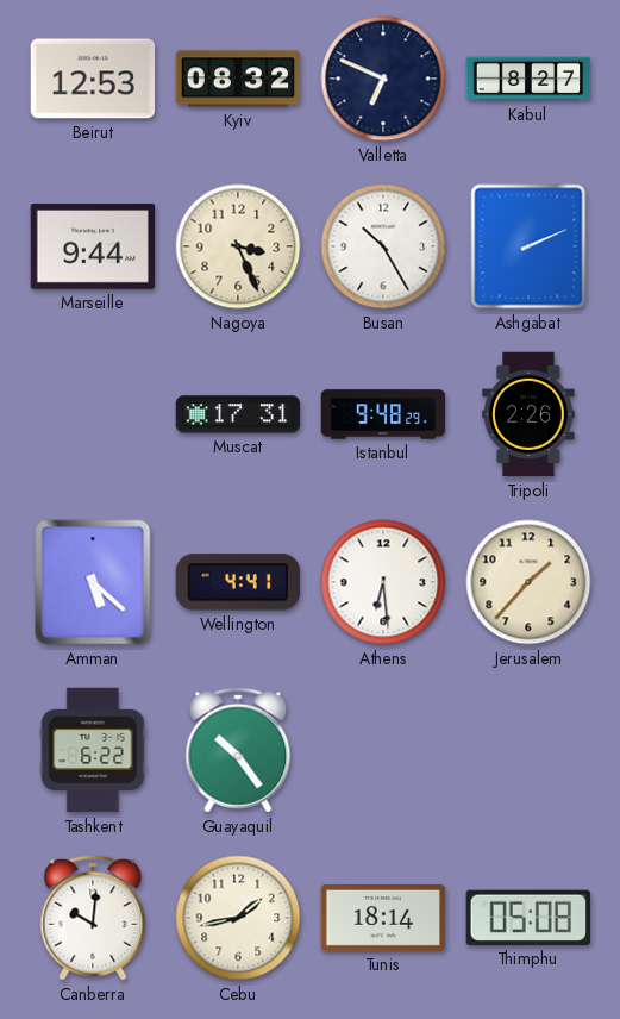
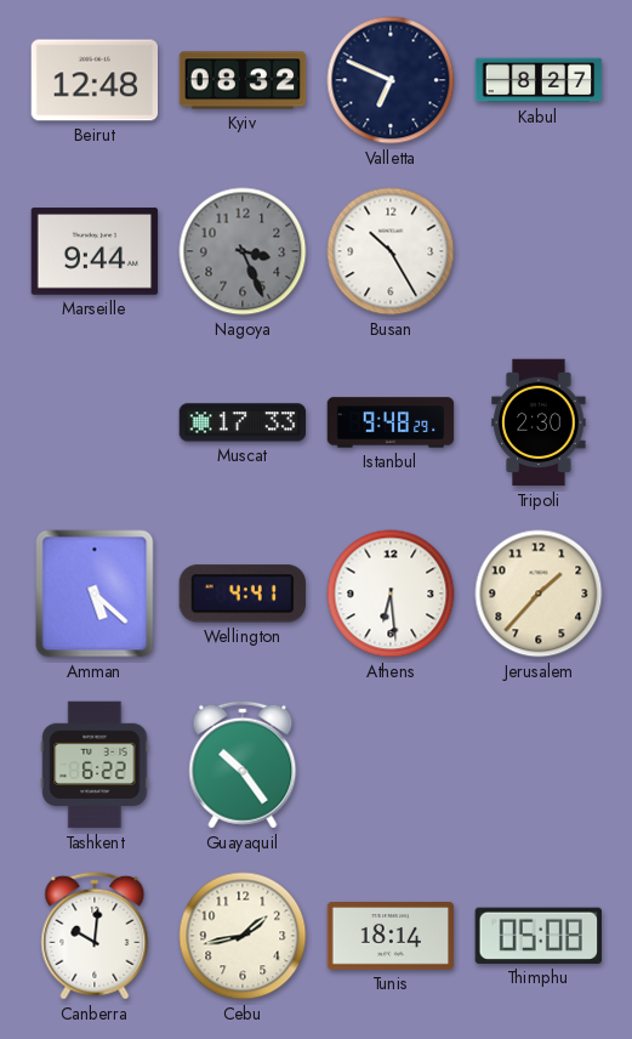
Beirut: 12:53 -> 12:48
Nagoya dial: cream -> grey
Ashgabat: 2:11 -> none
Muscat: 17:31 -> 17:33
Tripoli: 2:26 -> 2:30
